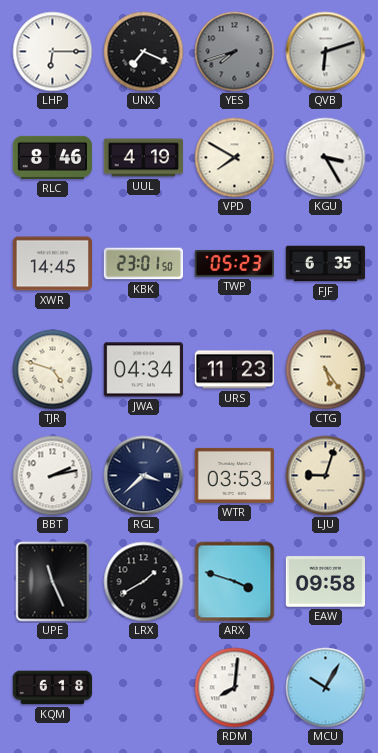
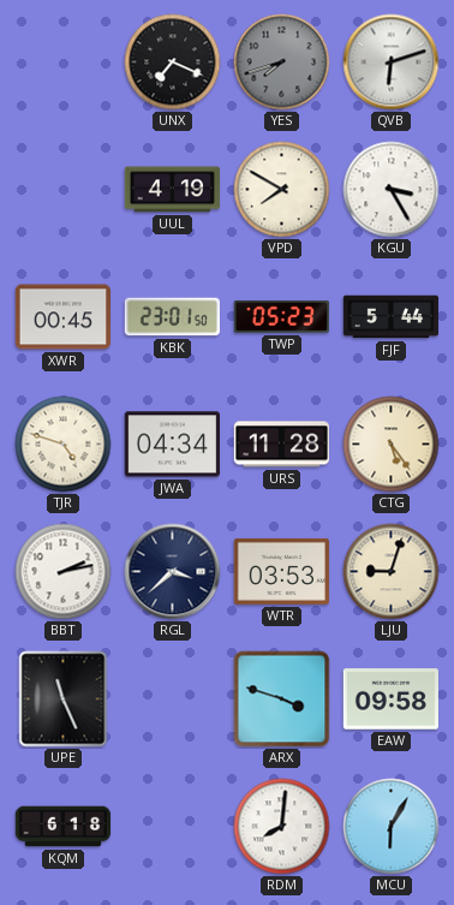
LHP: 6:15 -> none
RLC: 8:46 -> none
XWR: 14:45 -> 00:45
FJF: 6:35 -> 5:44
URS: 11:23 -> 11:28
LRX: 1:40 -> none
MCU: 10:05 -> 6:05
